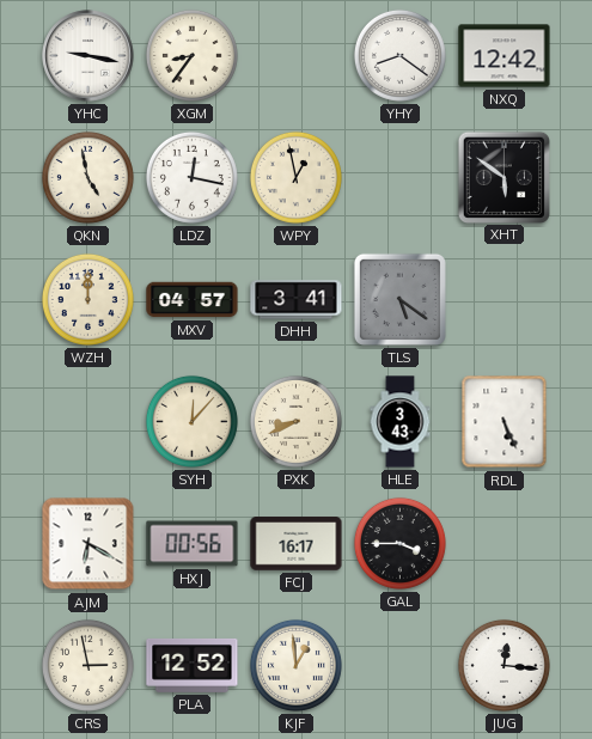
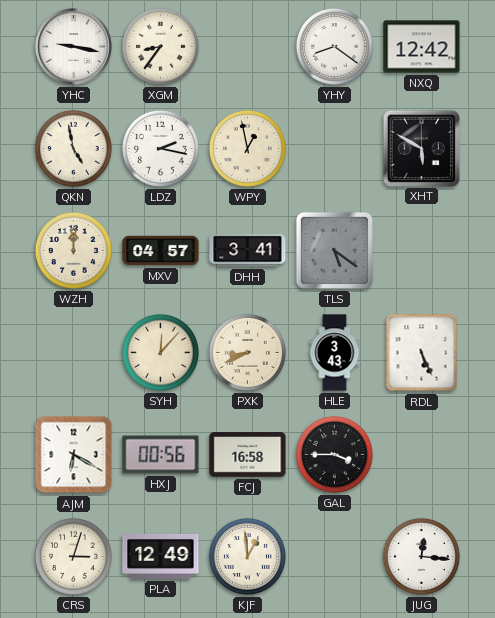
LDZ: 12:17 -> 2:17
XHT: 5:51 -> 5:50
FCJ: 16:17 -> 16:58
CRS: 2:58 -> 3:03
PLA: 12:52 -> 12:49
